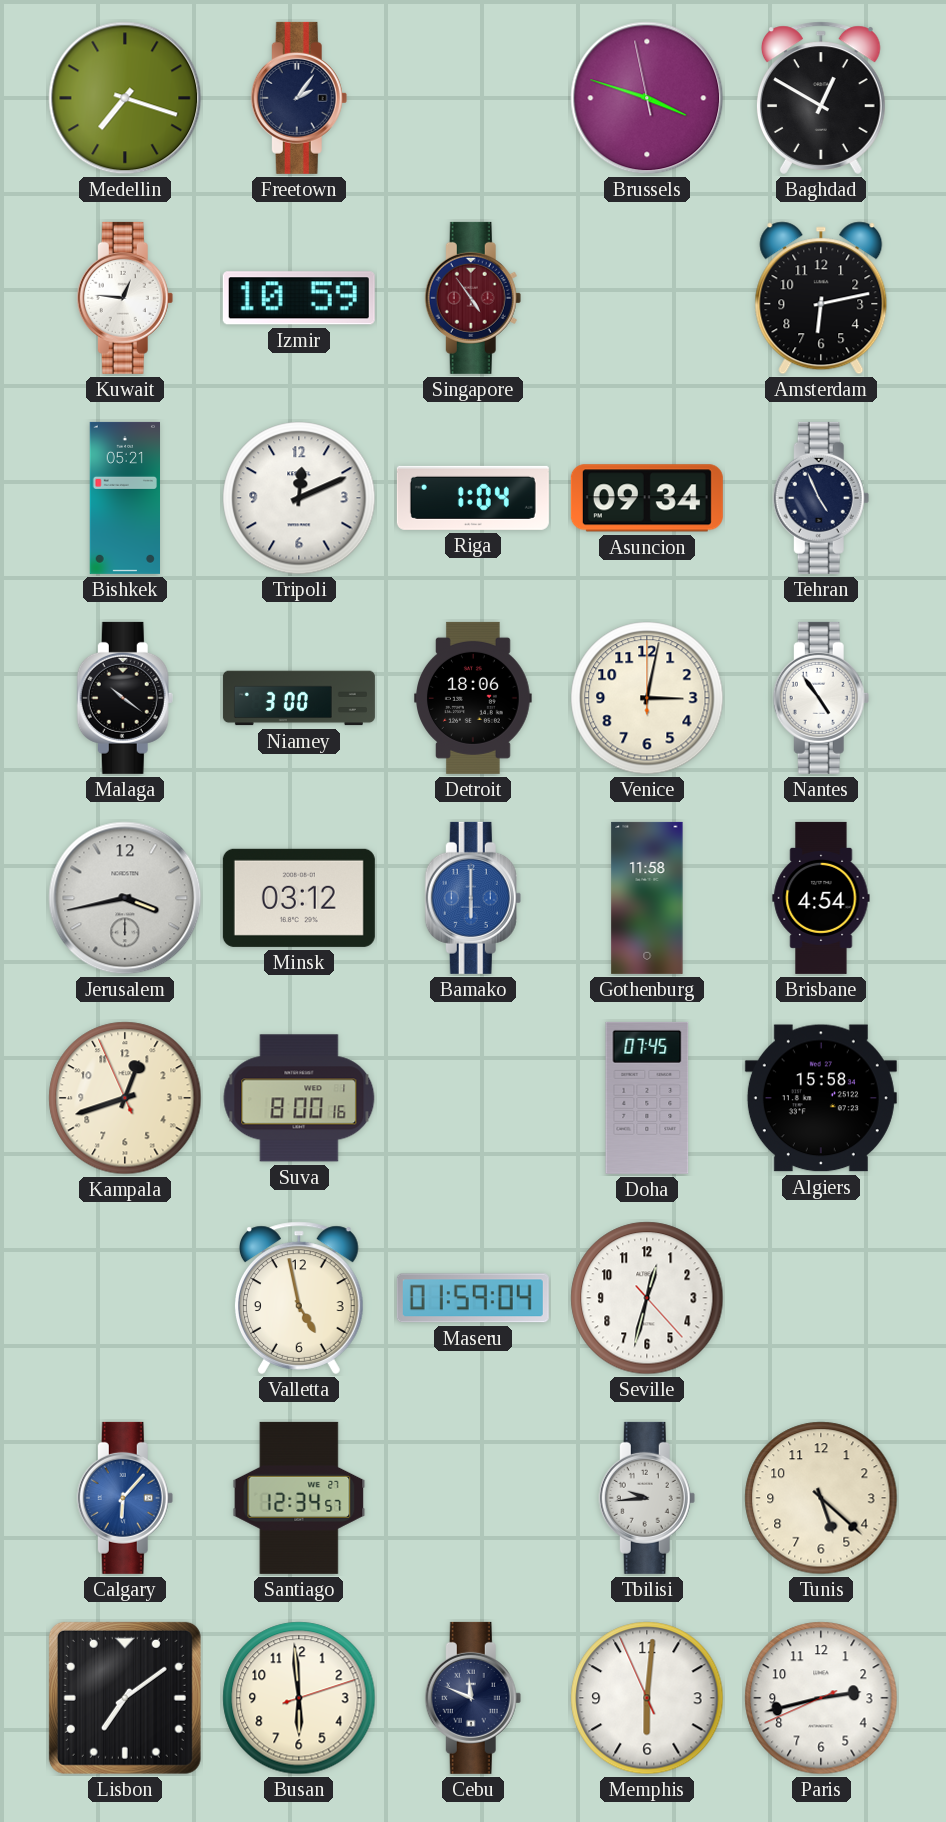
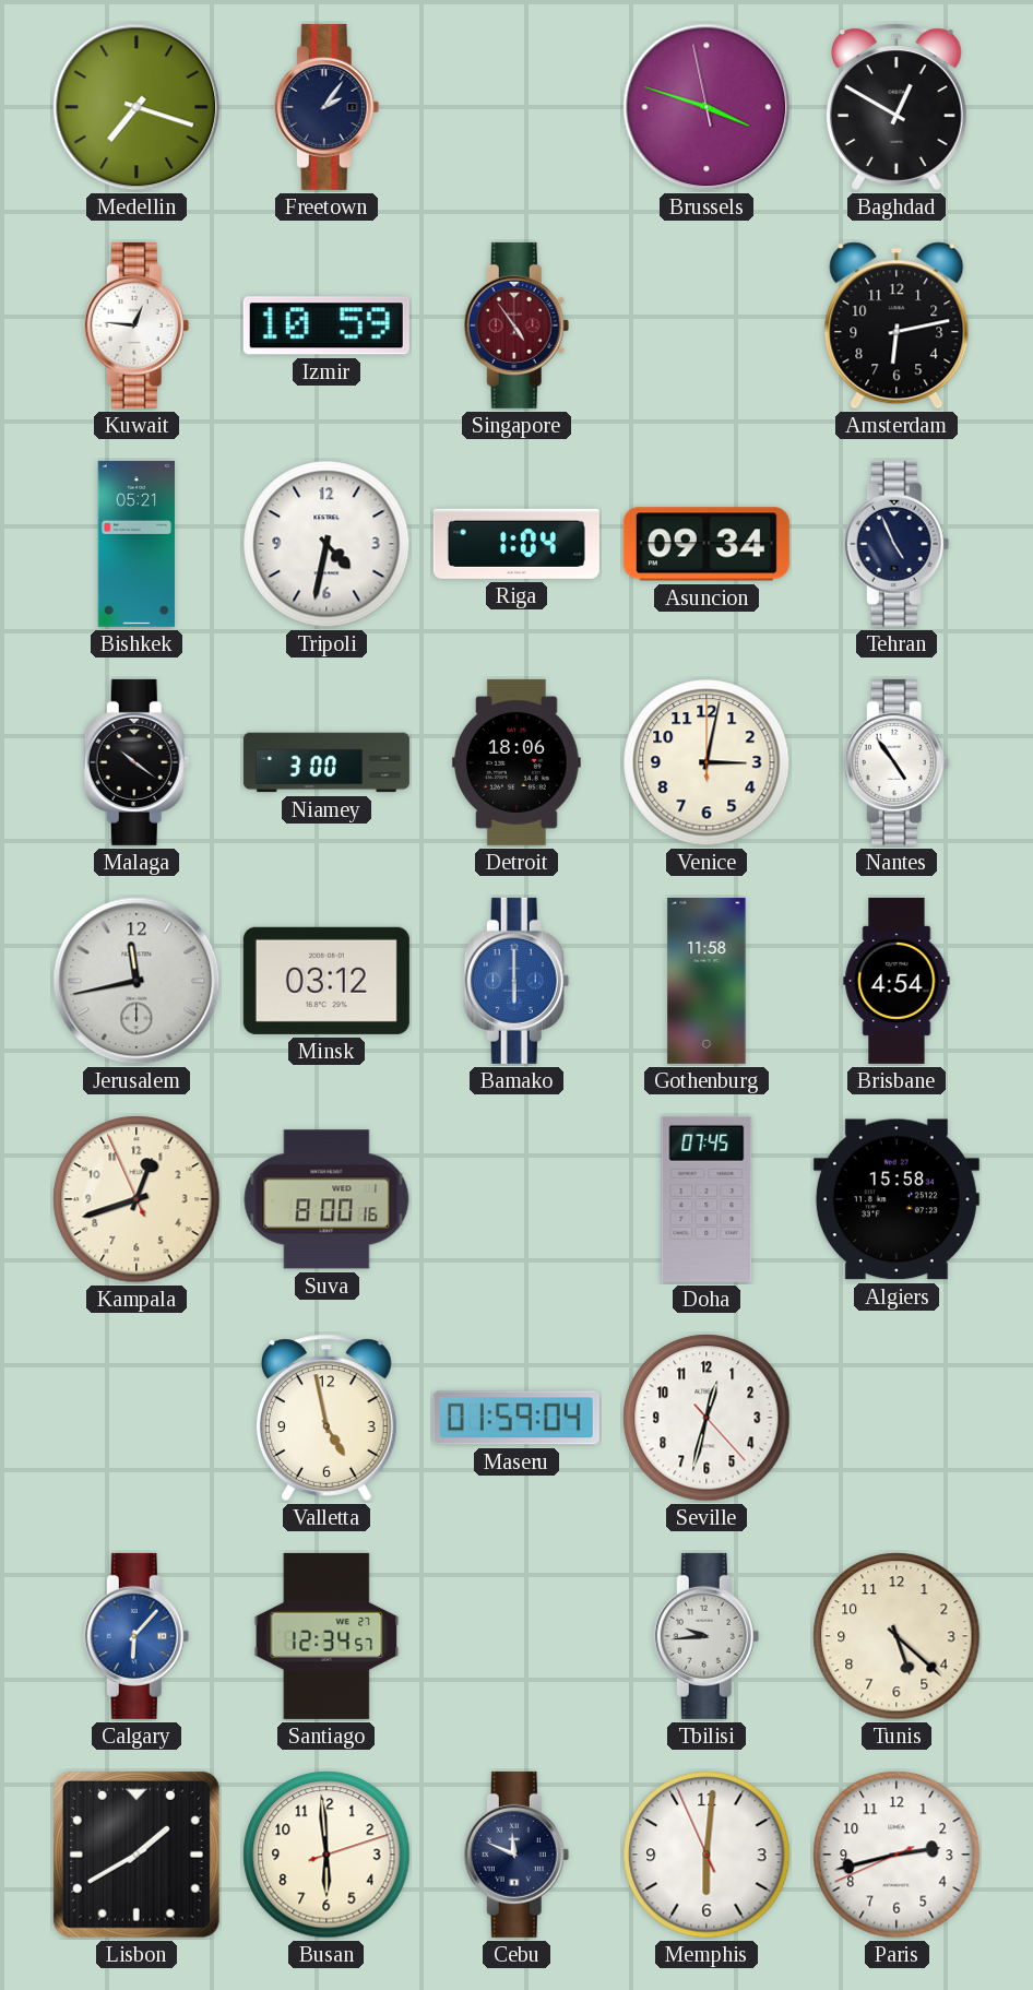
Tripoli: 12:11 -> 4:32
Jerusalem: 3:43 -> 11:43
Lisbon: 7:09 -> 1:40
